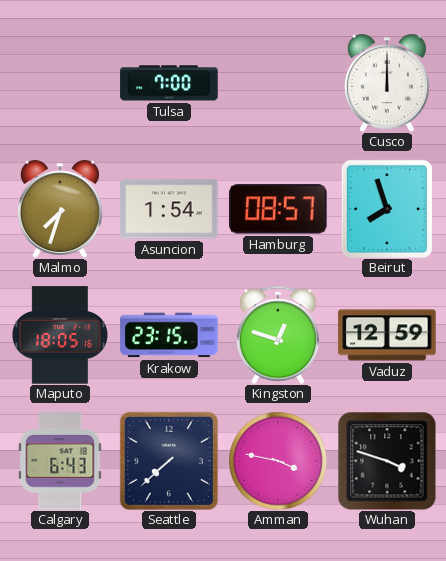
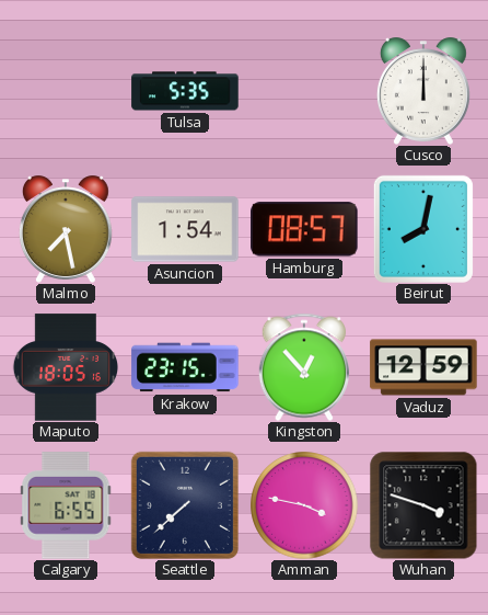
Tulsa: 7:00 -> 5:35
Malmo: 7:33 -> 7:28
Beirut: 7:57 -> 8:02
Kingston: 12:48 -> 12:53
Calgary: 6:43 -> 6:55
